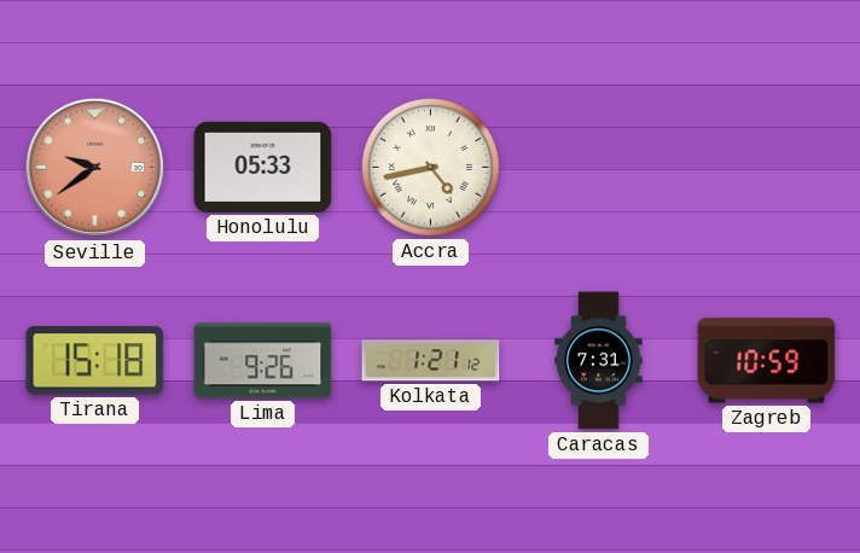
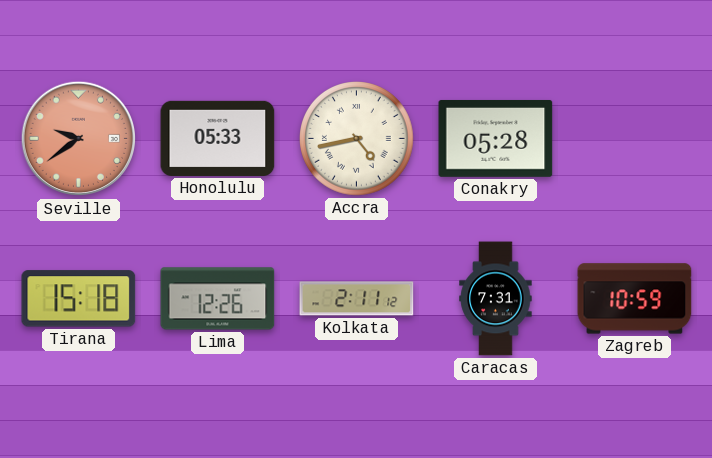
Conakry: none -> 05:28
Lima: 9:26 -> 12:26
Kolkata: 1:21 -> 2:11
